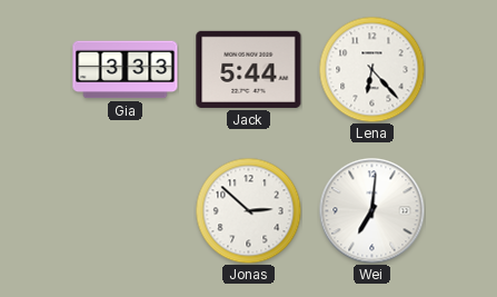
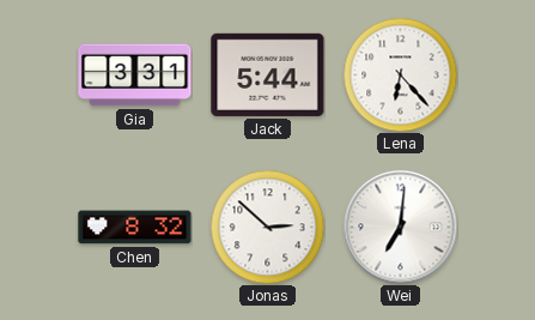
Gia: 3:33 -> 3:31
Chen: none -> 8:32
